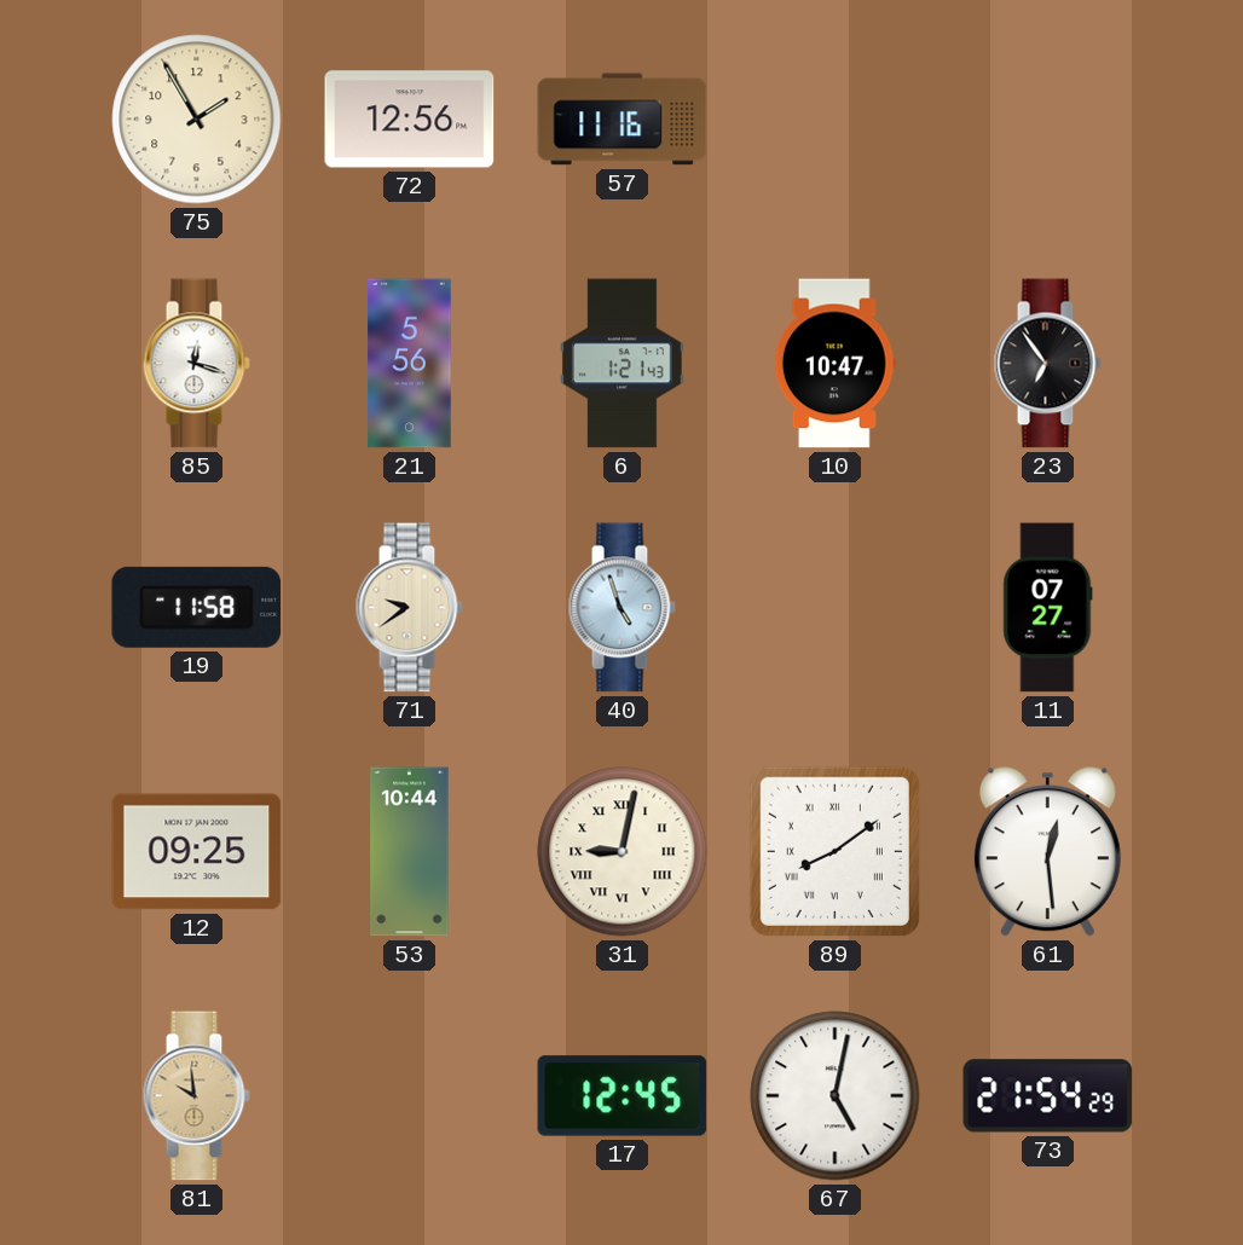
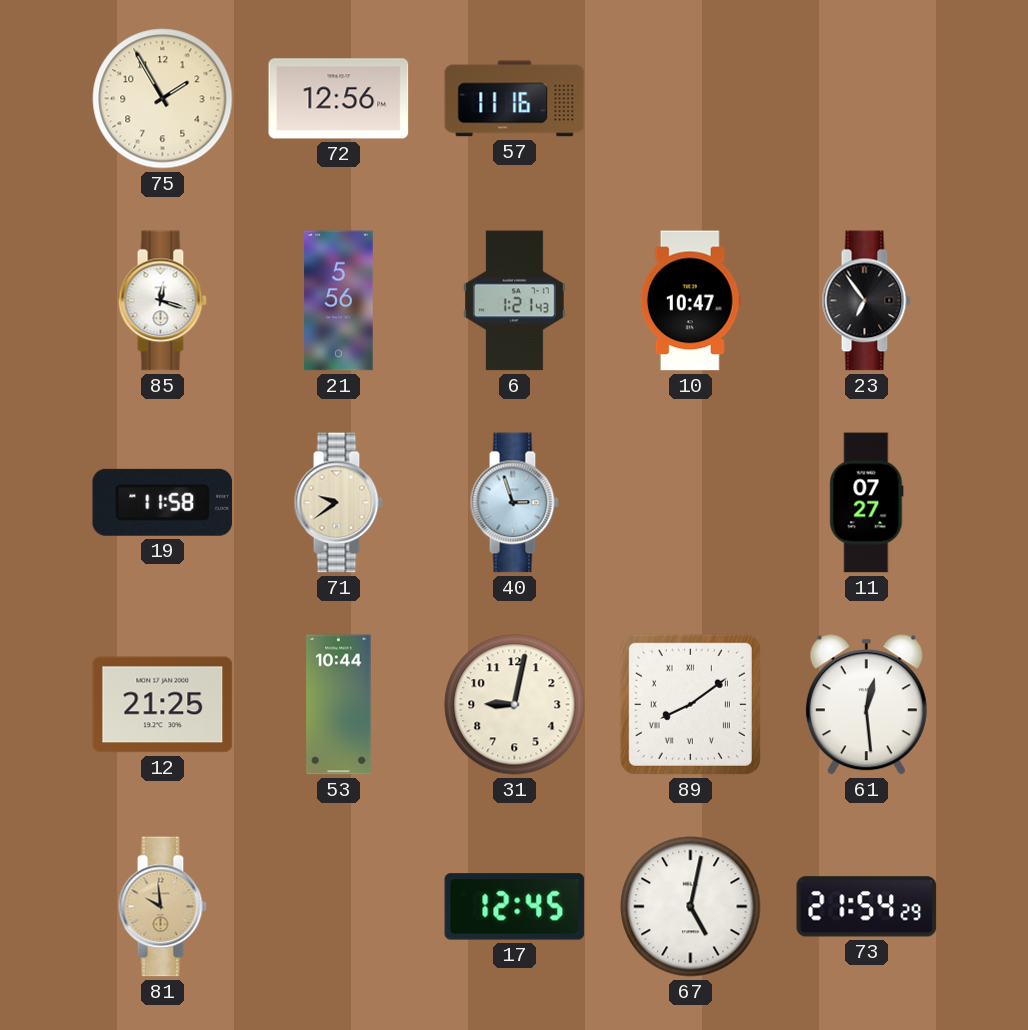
40: 4:57 -> 2:57
12: 09:25 -> 21:25
31 numerals: Roman -> Arabic
